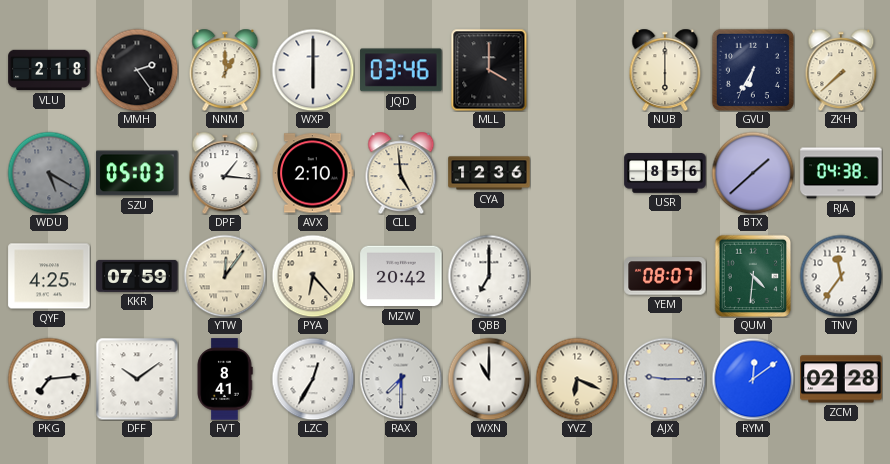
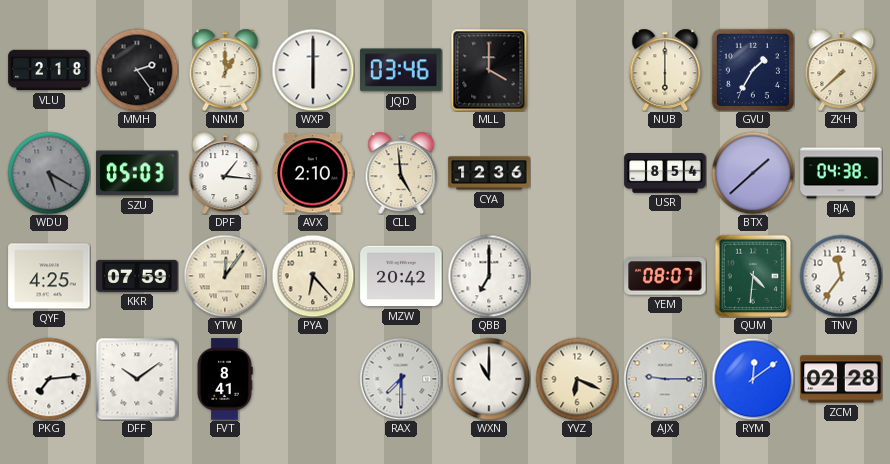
GVU: 6:35 -> 1:35
USR: 8:56 -> 8:54
LZC: 12:35 -> none
